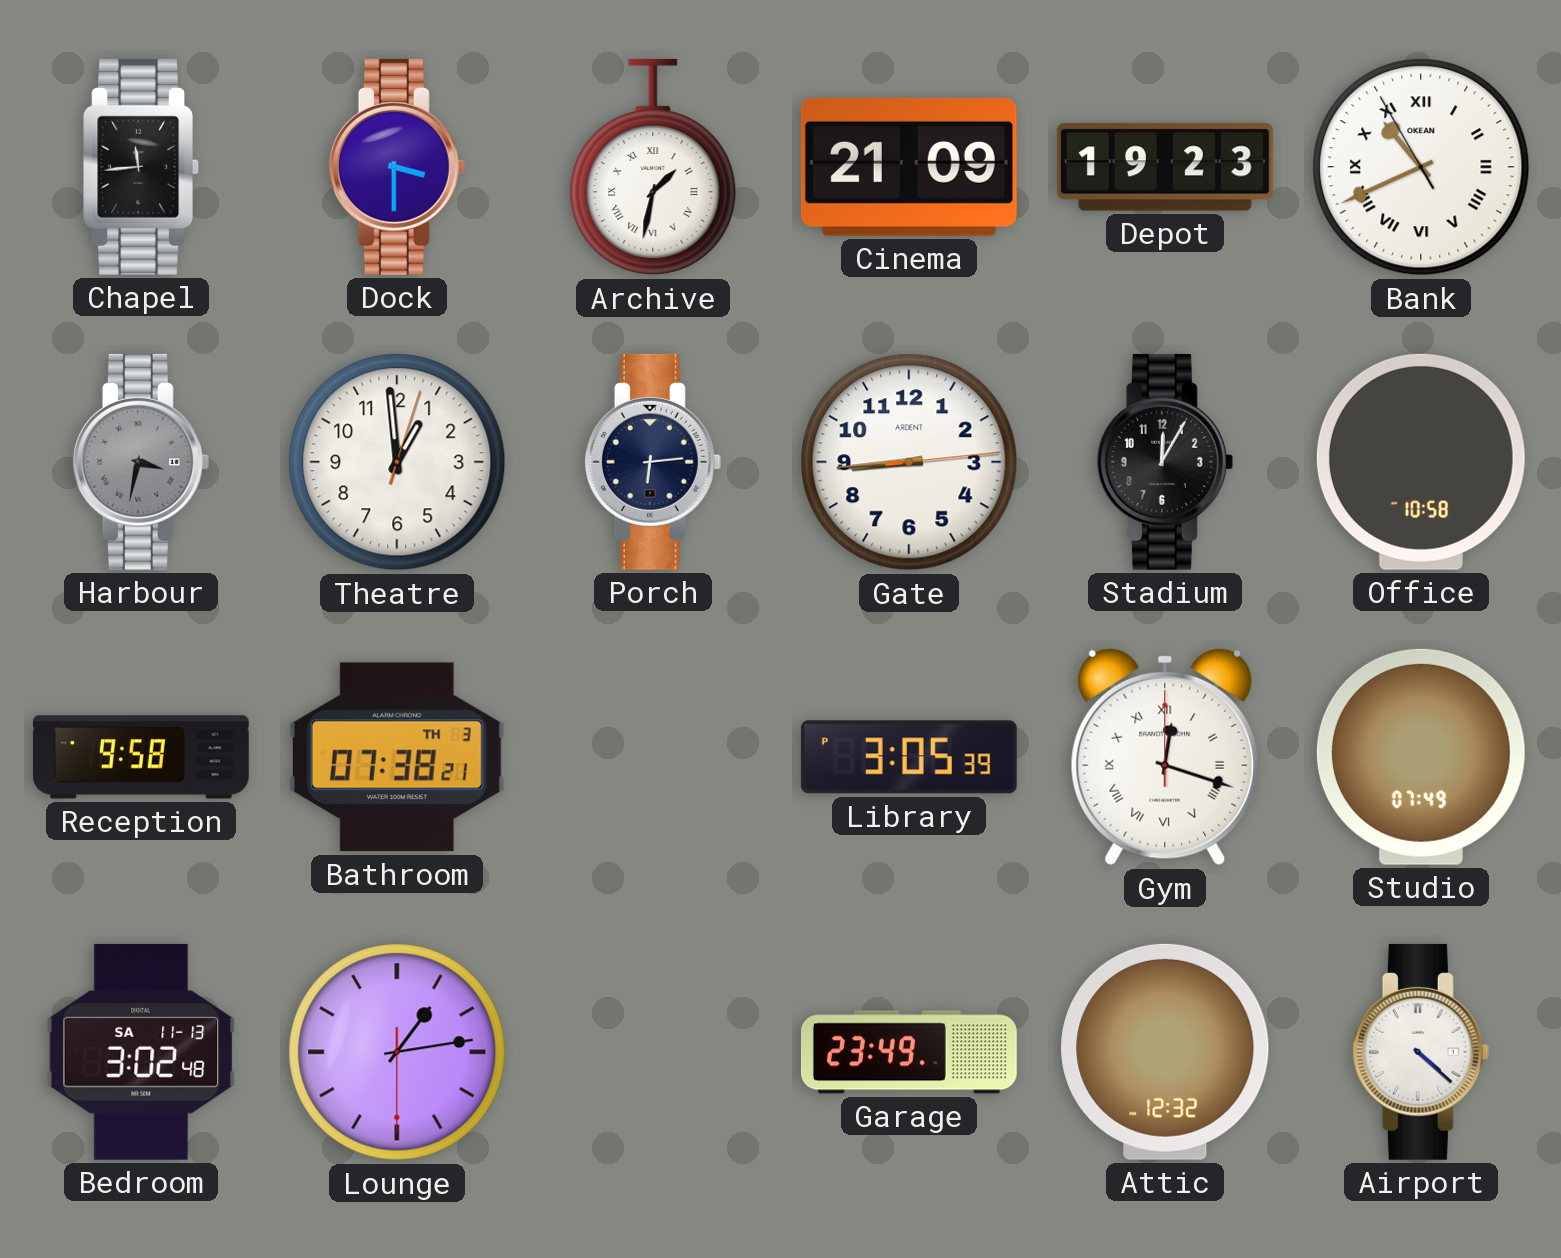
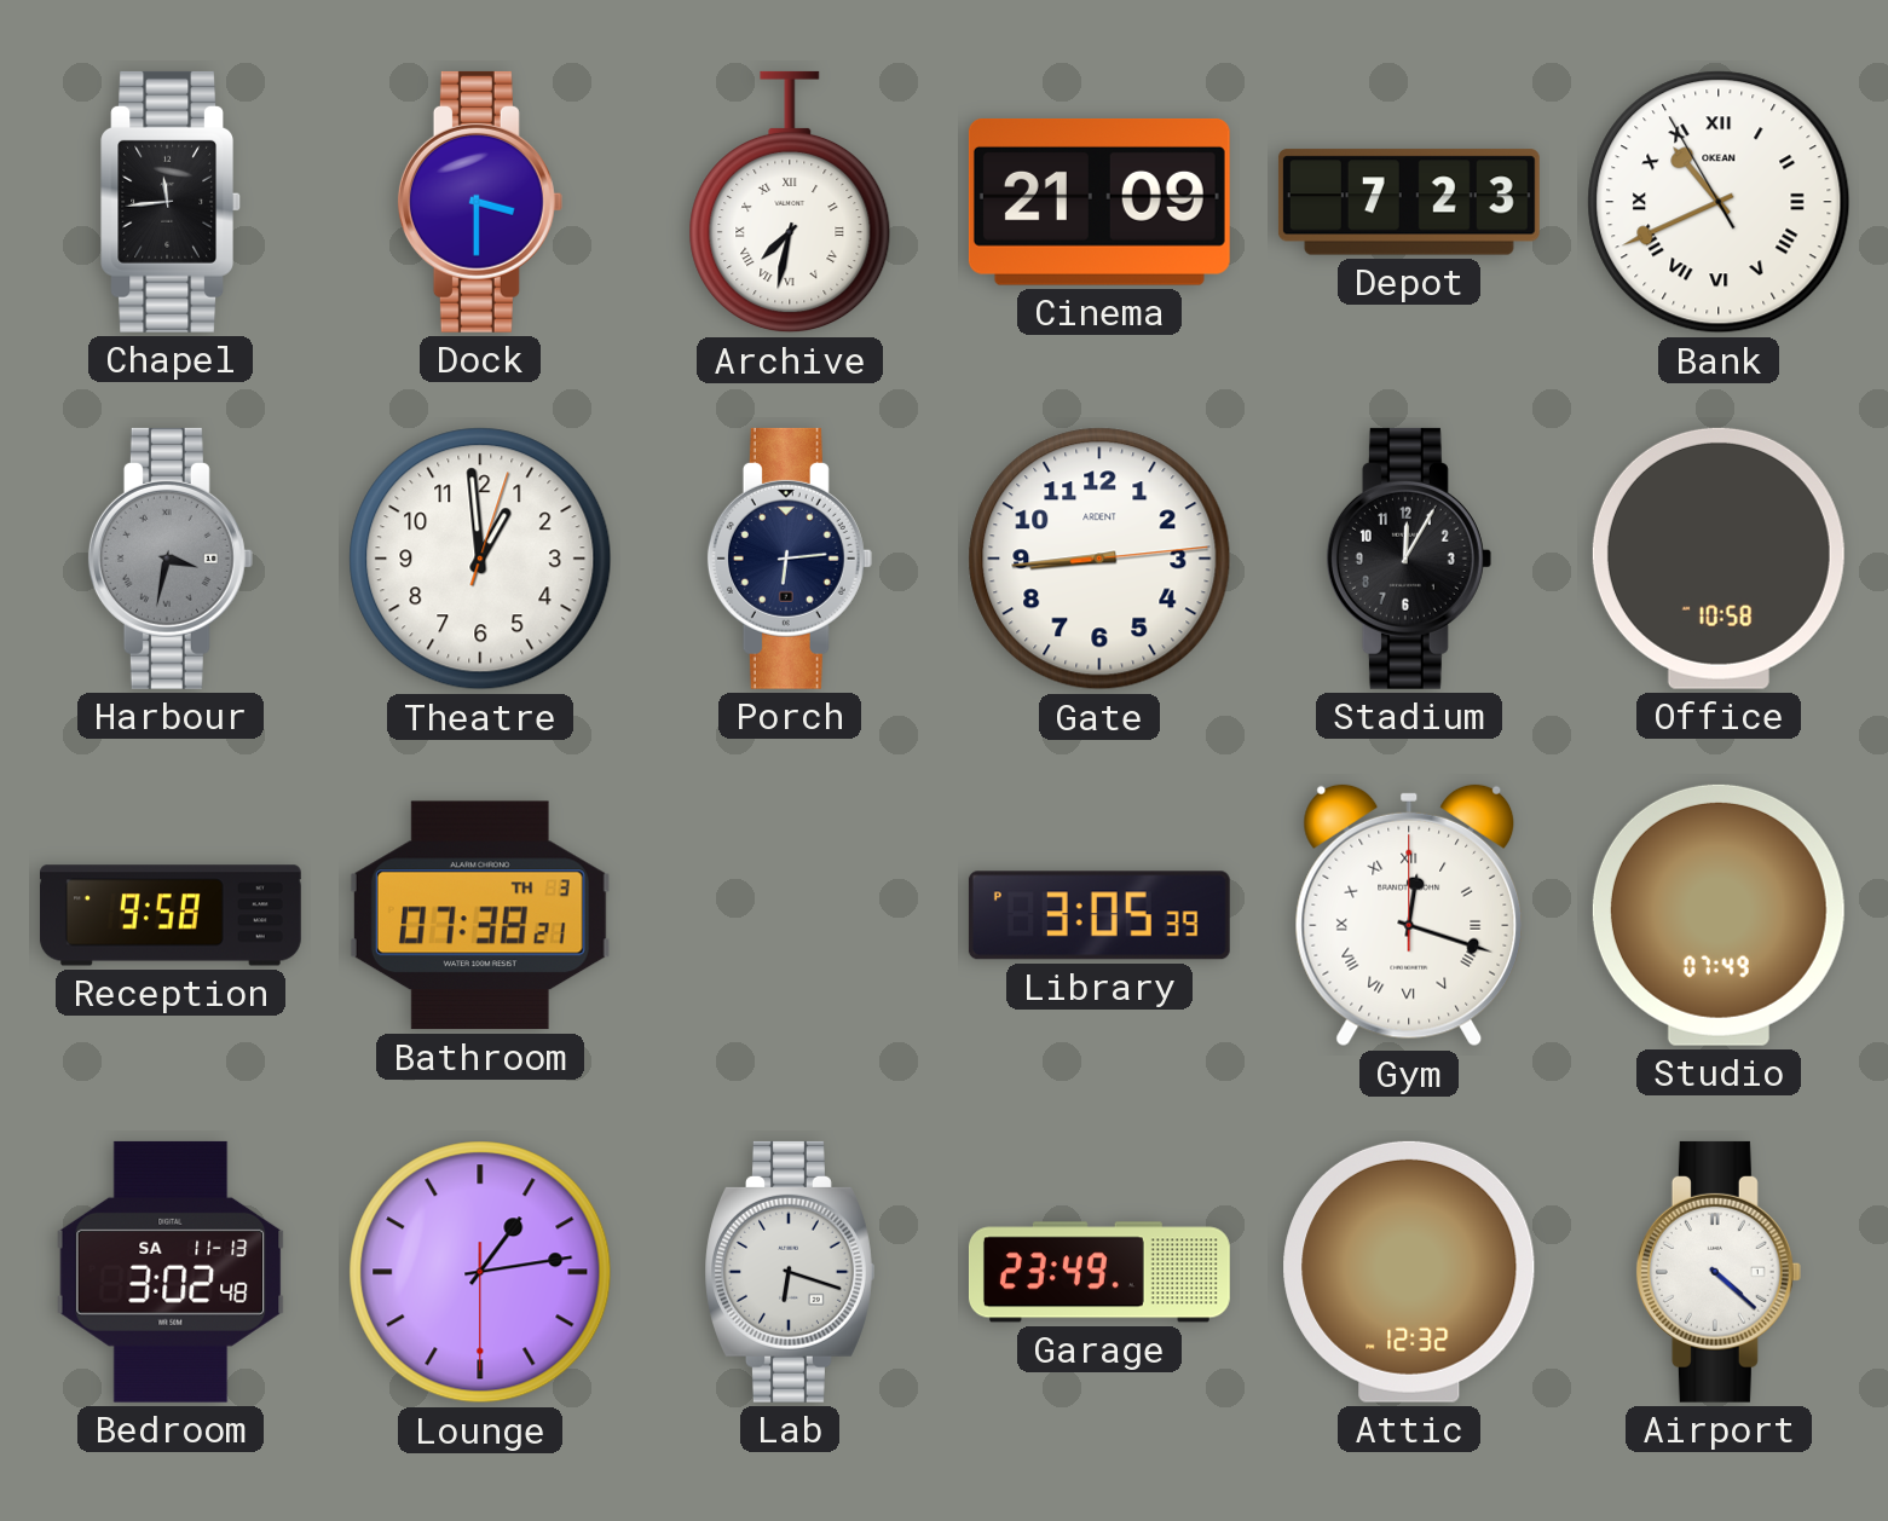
Archive: 1:32 -> 7:32
Depot: 19:23 -> 7:23
Lab: none -> 6:18
